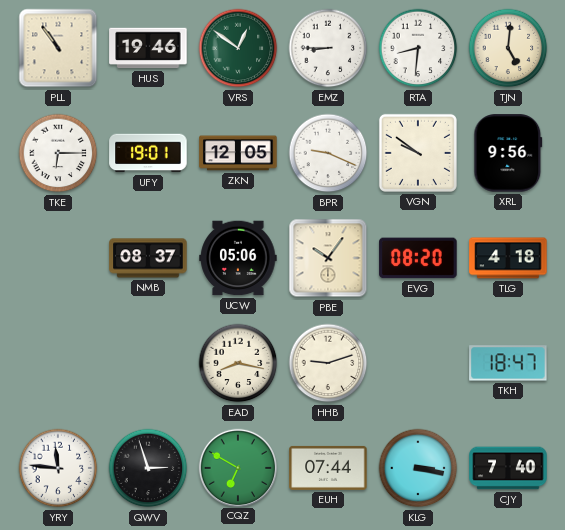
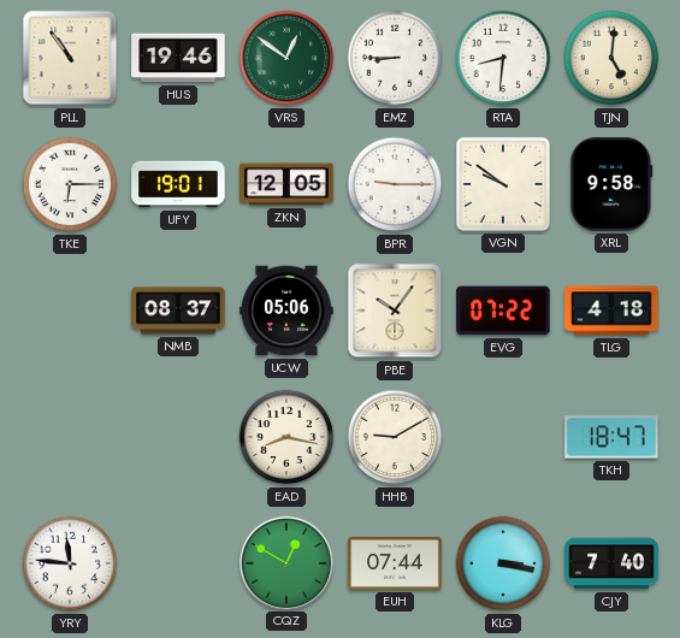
BPR: 9:19 -> 9:15
XRL: 9:56 -> 9:58
EVG: 08:20 -> 07:22
HHB: 9:12 -> 9:10
QWV: 2:57 -> none
CQZ: 6:50 -> 12:50
